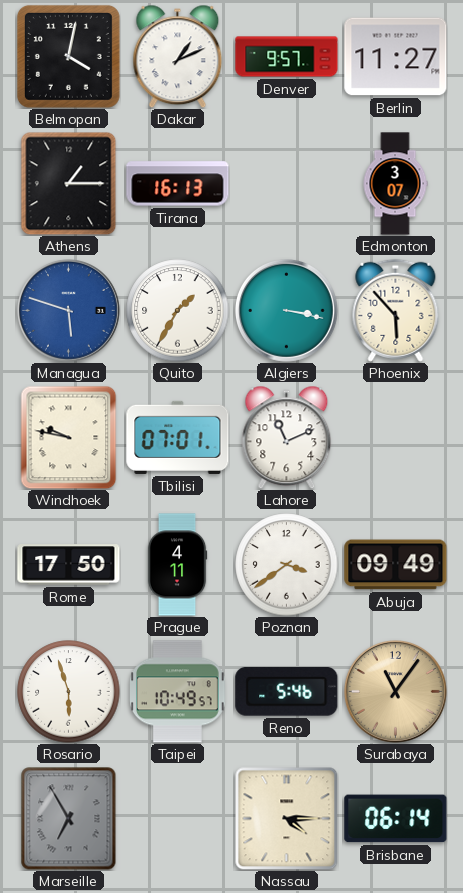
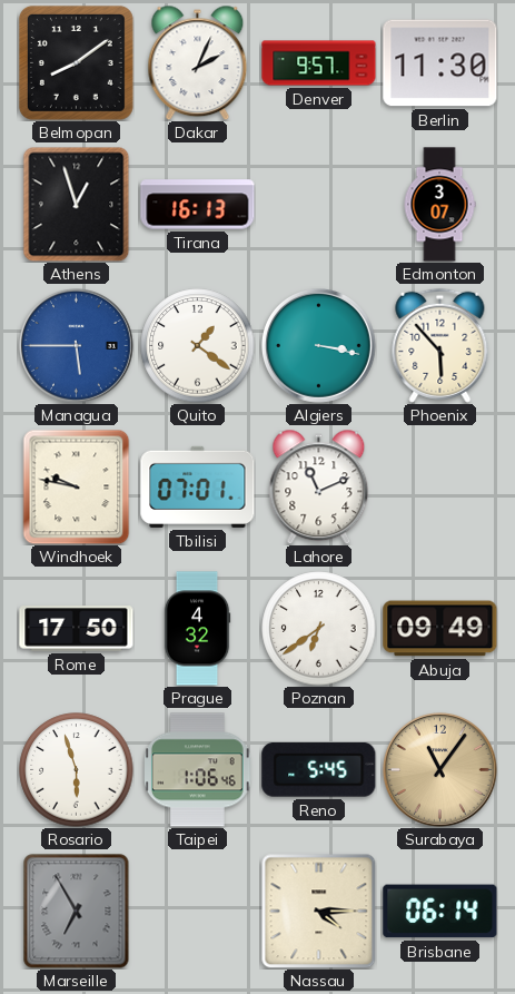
Belmopan: 4:02 -> 8:09
Dakar: 1:11 -> 2:04
Berlin: 11:27 -> 11:30
Athens: 1:15 -> 12:57
Managua: 5:48 -> 5:45
Quito: 1:35 -> 1:21
Prague: 4:11 -> 4:32
Poznan: 3:39 -> 6:39
Taipei: 10:49 -> 1:06
Reno: 5:46 -> 5:45
